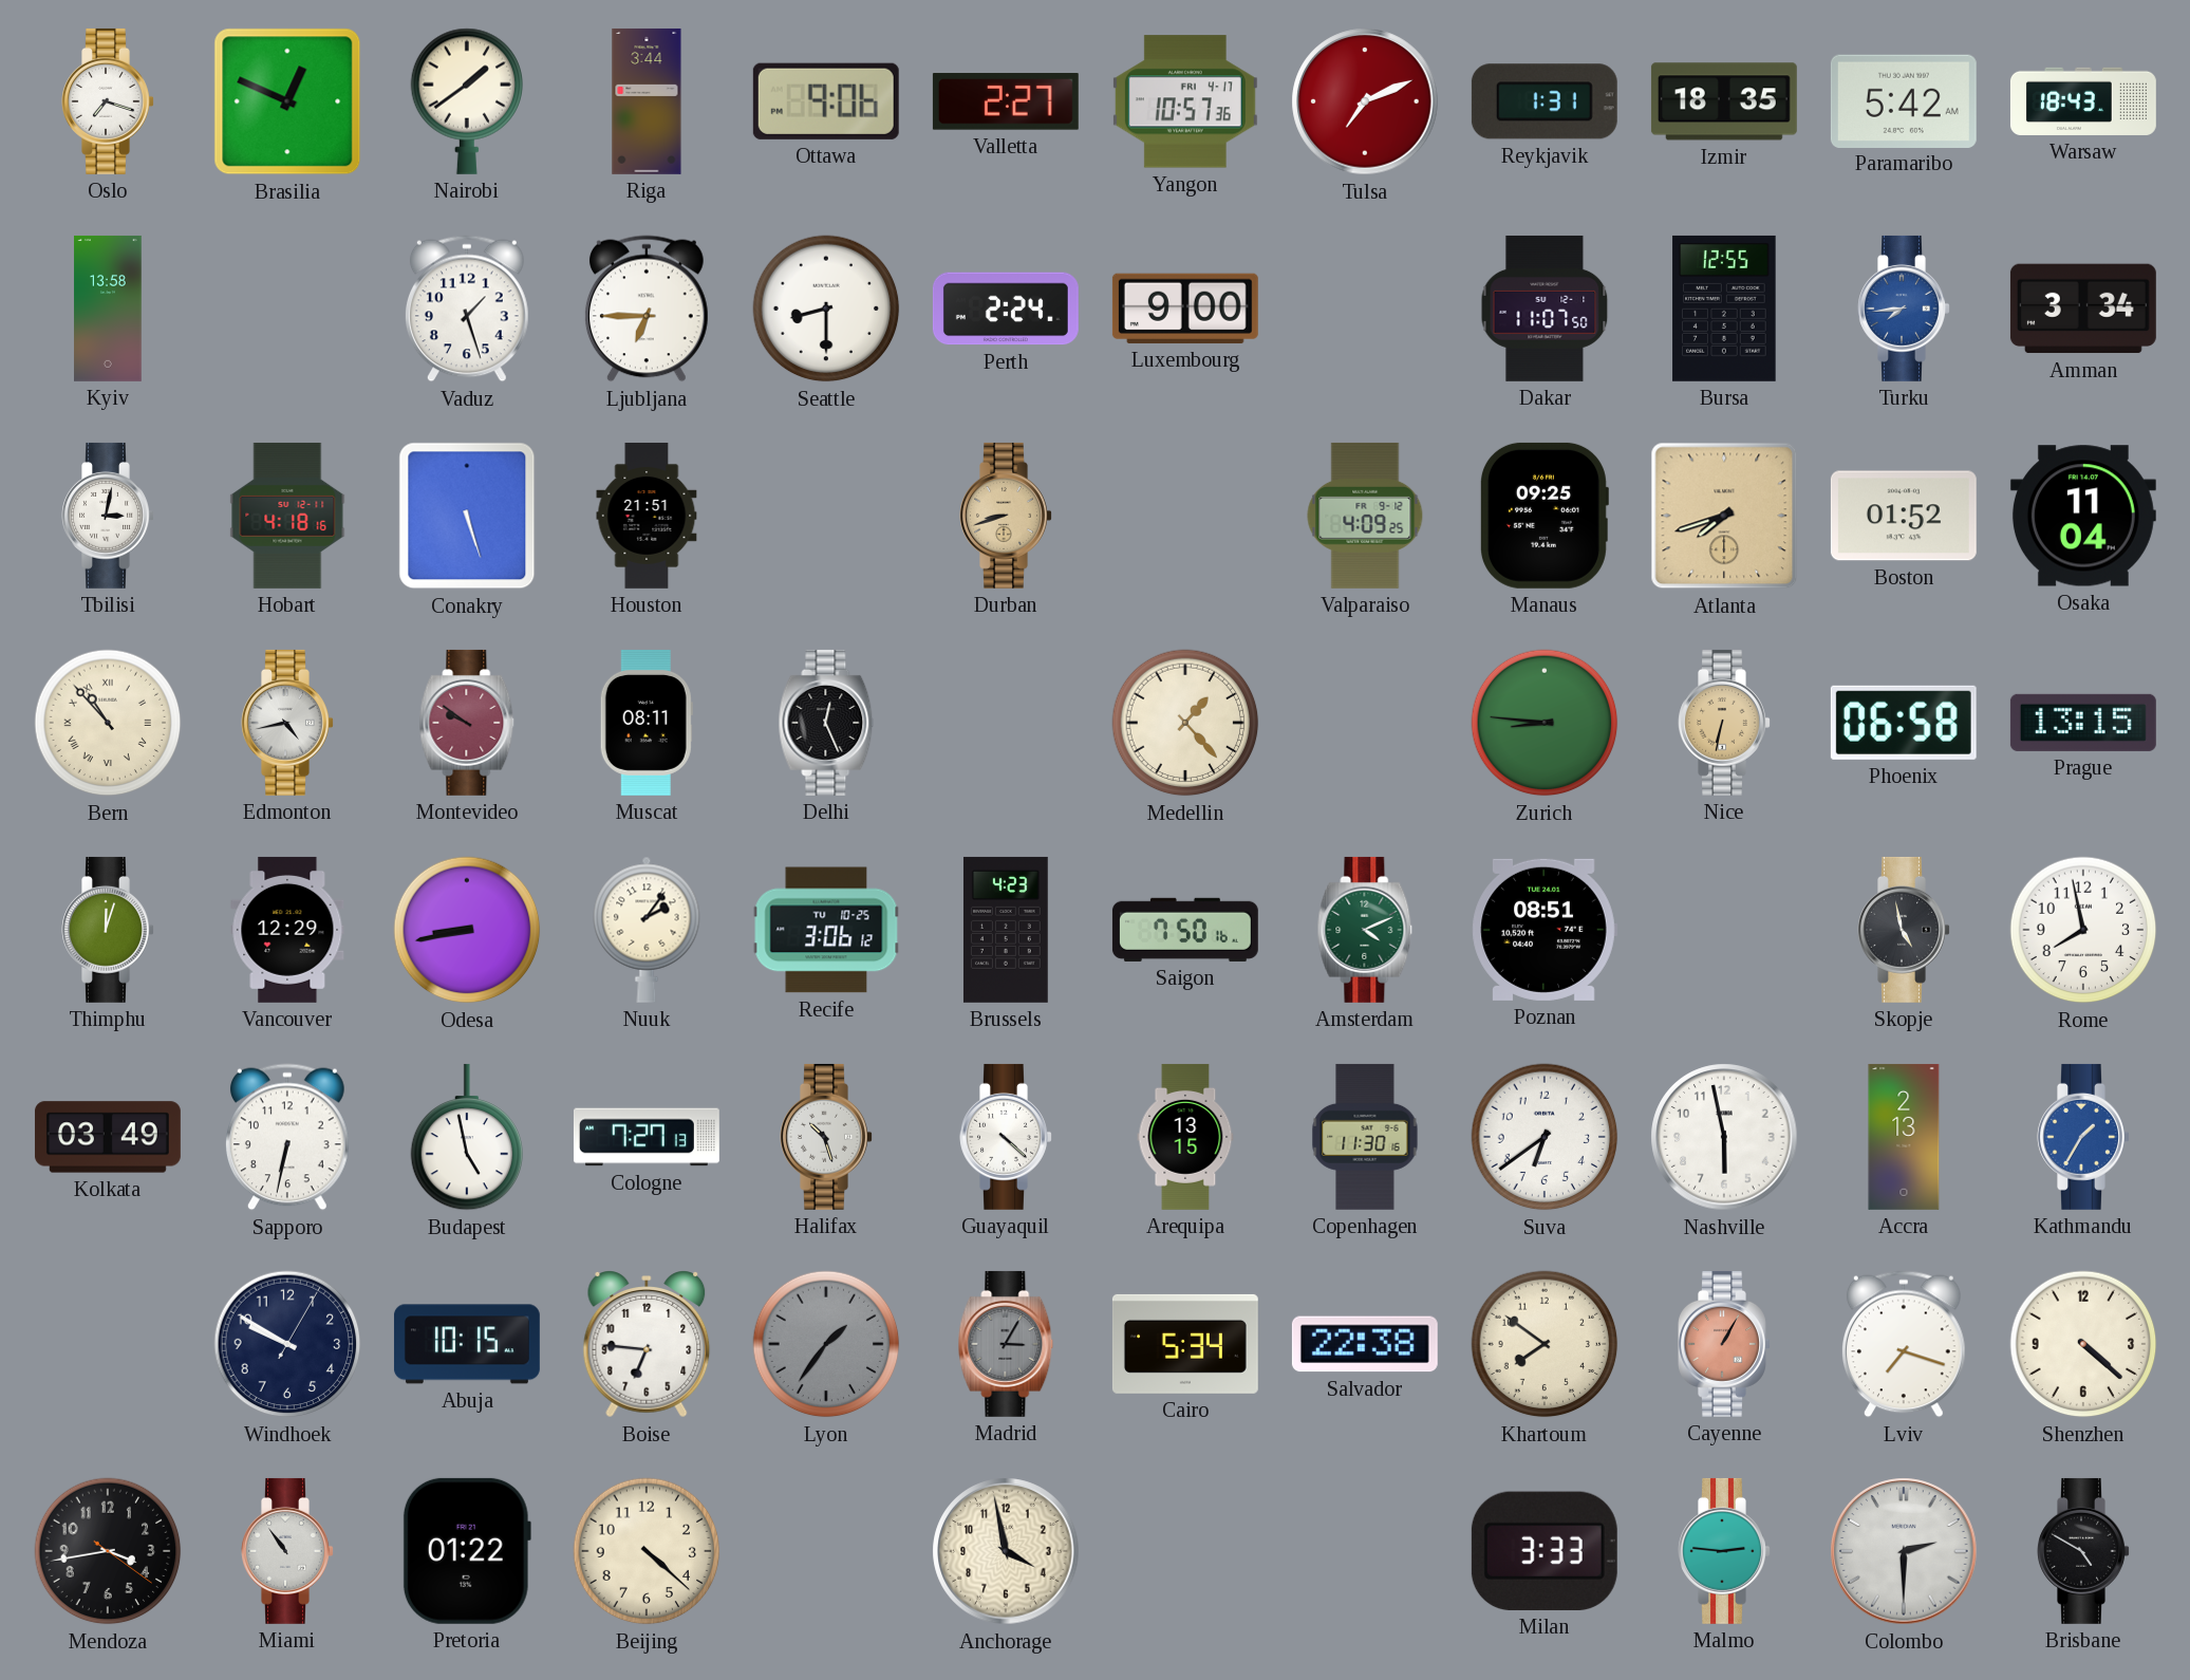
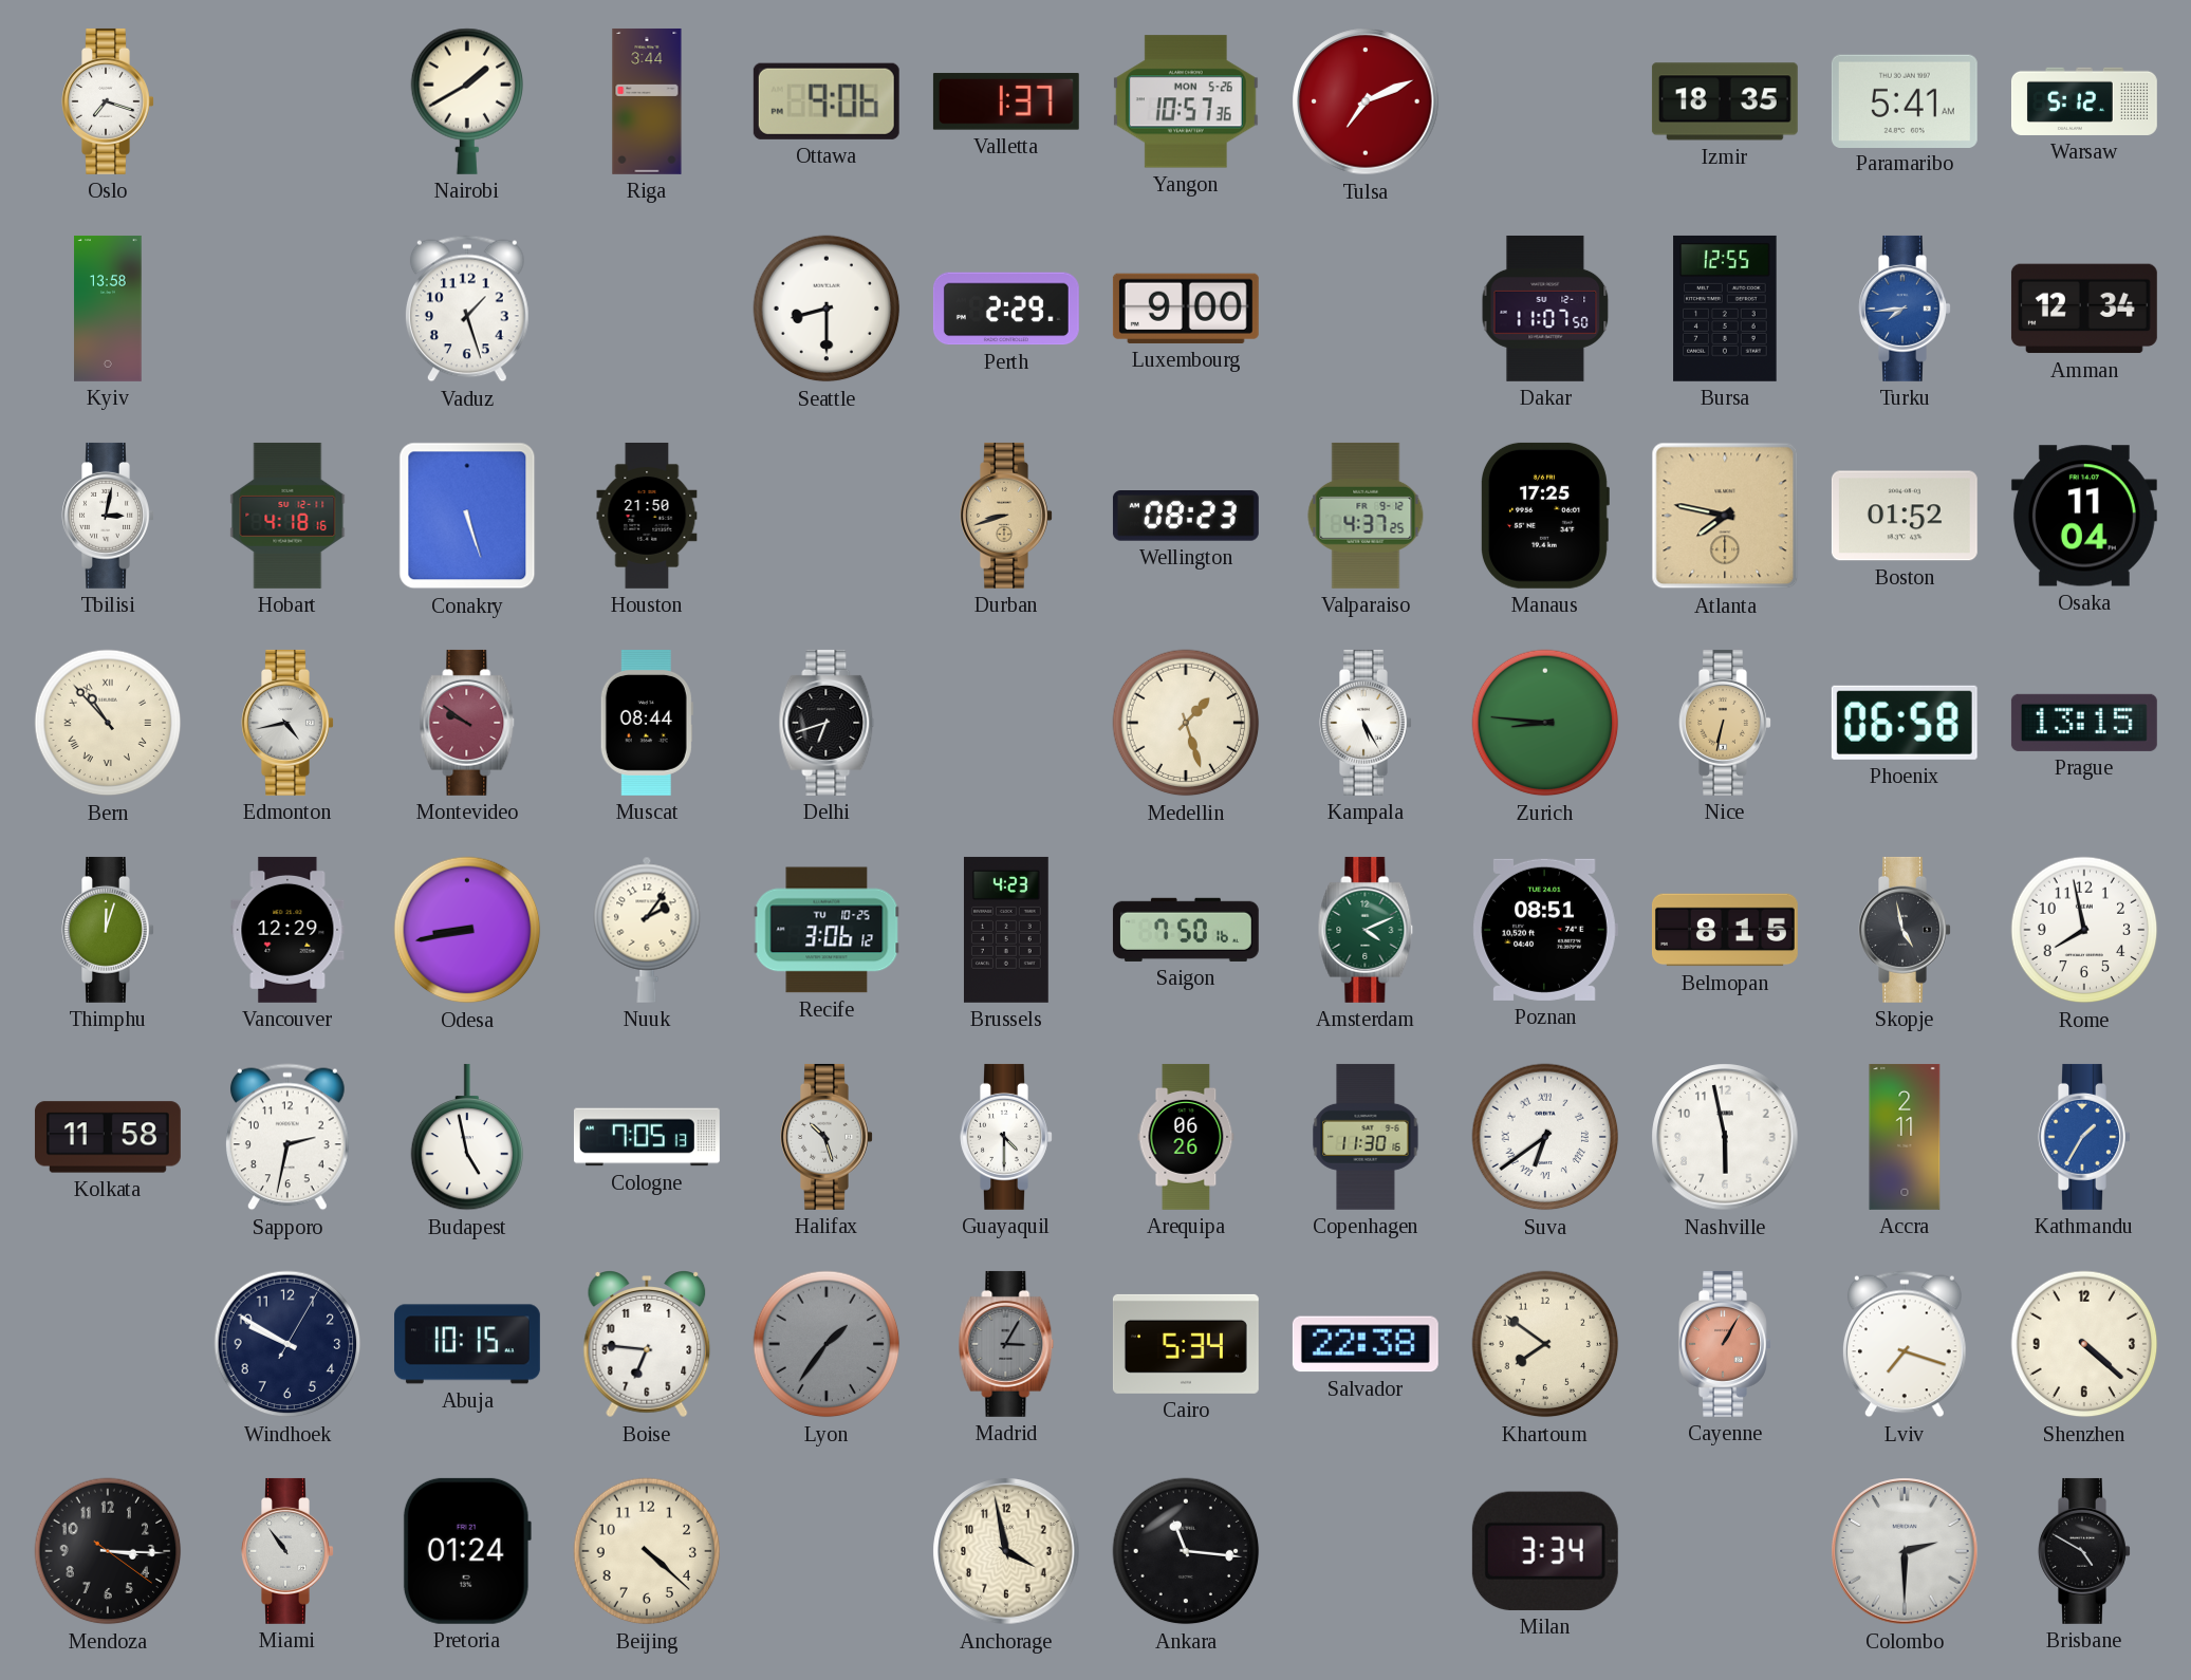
Brasilia: 12:49 -> none
Nairobi: 1:39 -> 1:40
Valletta: 2:27 -> 1:37
Yangon date: FRI 4-17 -> MON 5-26
Reykjavik: 1:31 -> none
Paramaribo: 5:42 -> 5:41
Warsaw: 18:43 -> 5:12
Ljubljana: 6:45 -> none
Perth: 2:24 -> 2:29
Amman: 3:34 -> 12:34
Houston: 21:51 -> 21:50
Wellington: none -> 08:23
Valparaiso: 4:09 -> 4:37
Manaus: 09:25 -> 17:25
Atlanta: 7:42 -> 7:47
Muscat: 08:11 -> 08:44
Delhi: 12:26 -> 6:42
Medellin: 1:23 -> 1:27
Kampala: none -> 5:25
Belmopan: none -> 8:15
Kolkata: 03:49 -> 11:58
Sapporo: 6:32 -> 2:32
Cologne: 7:27 -> 7:05
Guayaquil: 4:22 -> 4:30
Arequipa: 13:15 -> 06:26
Suva numerals: Arabic -> Roman
Accra: 2:13 -> 2:11
Mendoza: 3:43 -> 3:15
Pretoria: 01:22 -> 01:24
Ankara: none -> 11:16
Milan: 3:33 -> 3:34
Malmo: 2:46 -> none
